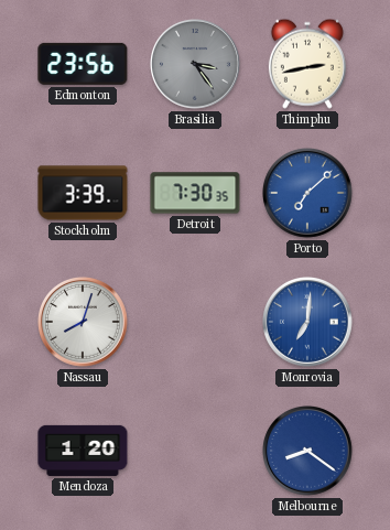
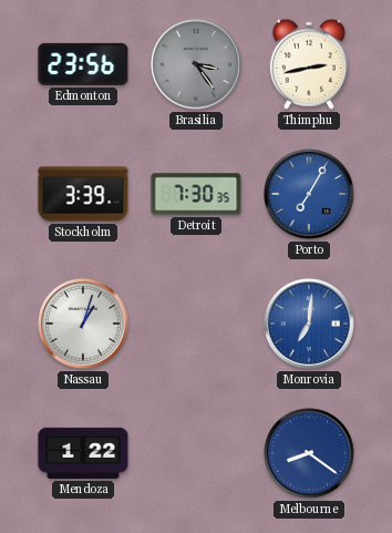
Porto: 7:08 -> 7:05
Nassau: 8:03 -> 1:03
Mendoza: 1:20 -> 1:22
